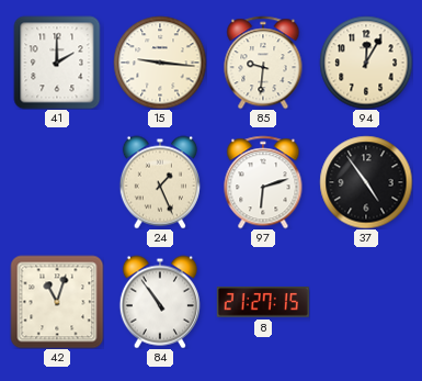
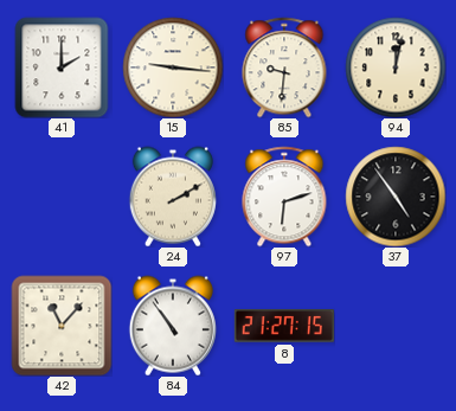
94: 12:05 -> 12:02
24: 1:26 -> 2:10
42: 11:03 -> 11:07
